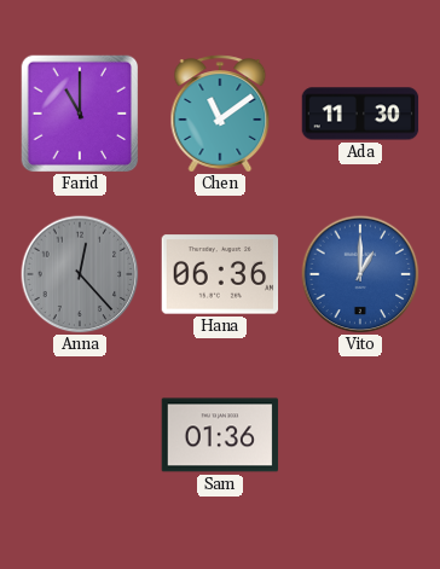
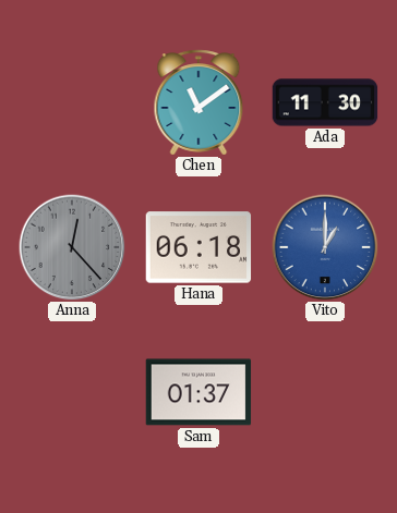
Farid: 11:00 -> none
Hana: 06:36 -> 06:18
Sam: 01:36 -> 01:37
